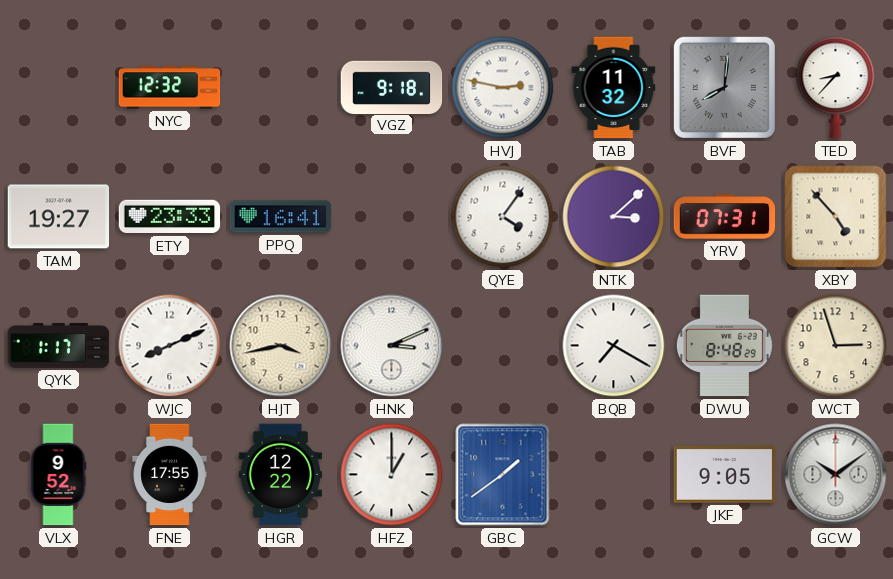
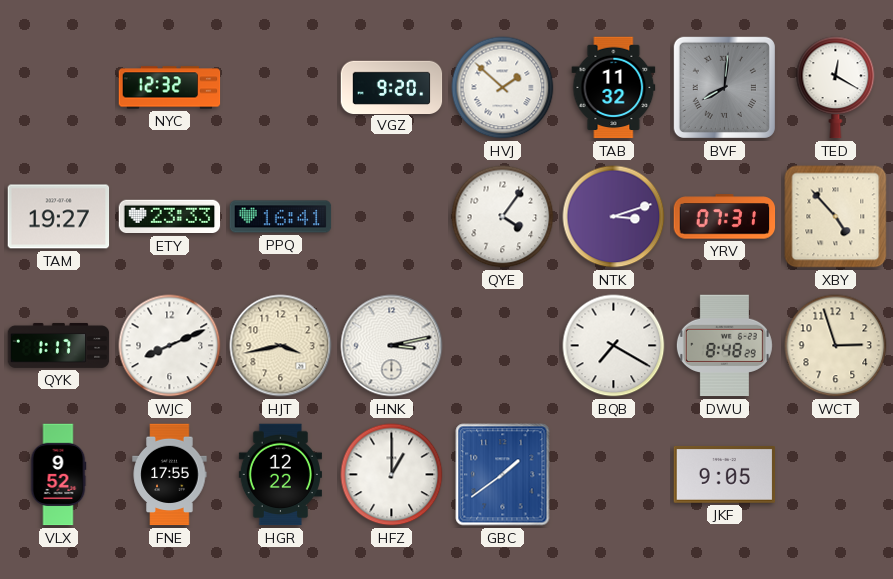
VGZ: 9:18 -> 9:20
HVJ: 2:47 -> 1:52
TED: 8:37 -> 12:20
NTK: 3:08 -> 3:12
HNK: 3:11 -> 3:13
GCW: 10:09 -> none
